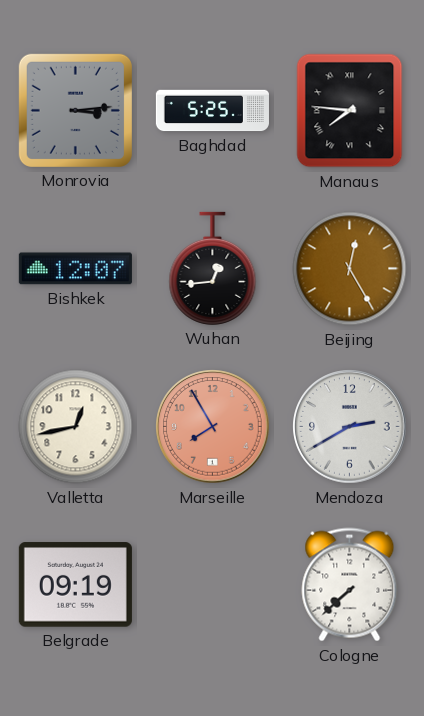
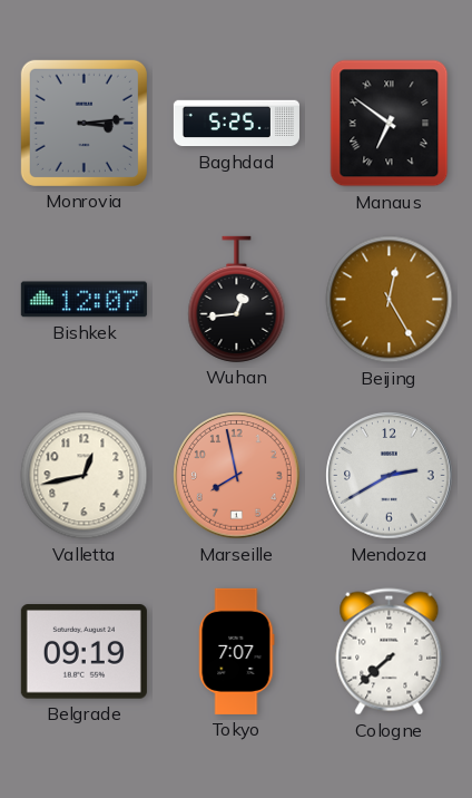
Manaus: 7:46 -> 6:51
Marseille: 7:55 -> 7:58
Tokyo: none -> 7:07
